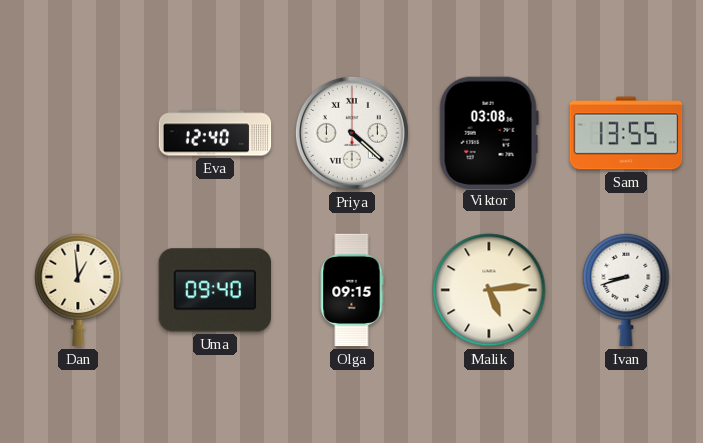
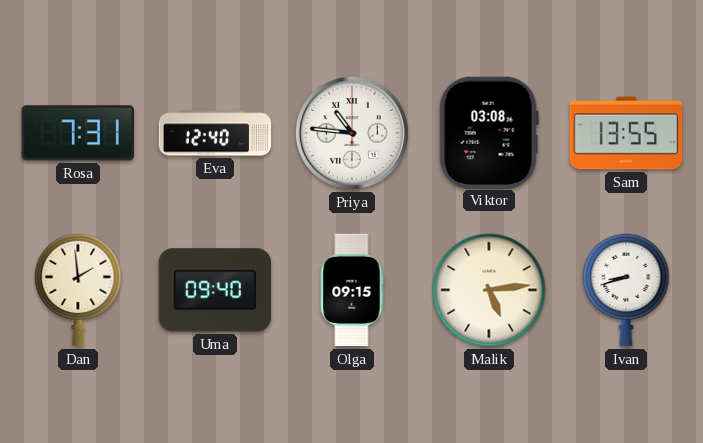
Rosa: none -> 7:31
Priya: 4:22 -> 10:46
Dan: 12:59 -> 1:59
